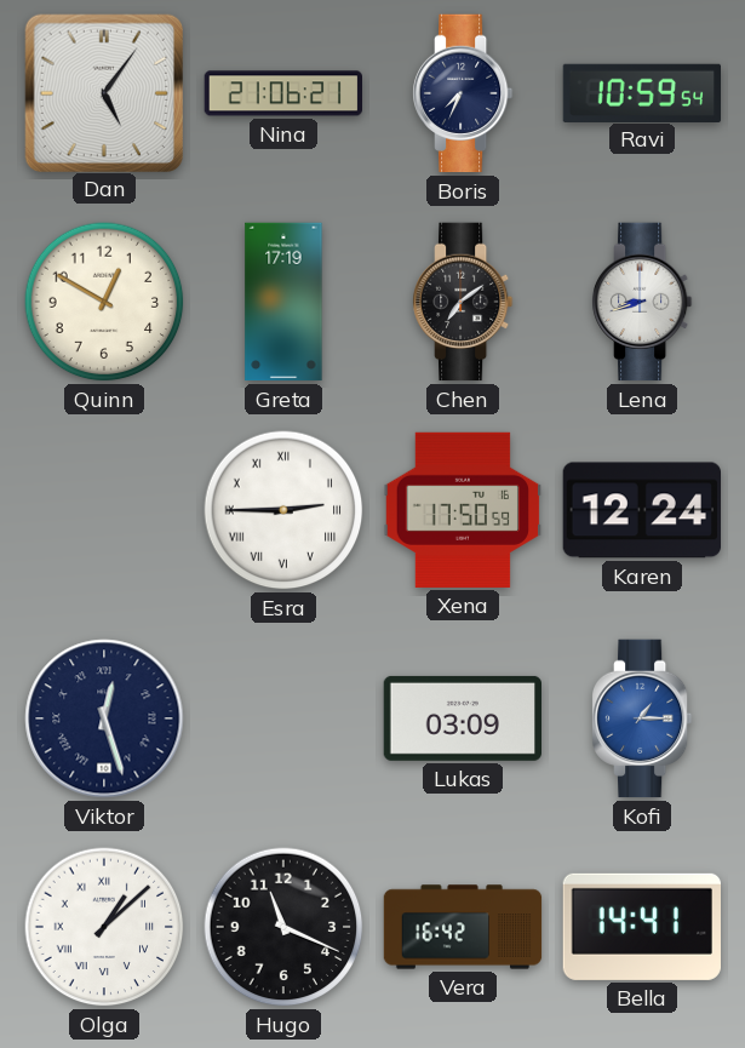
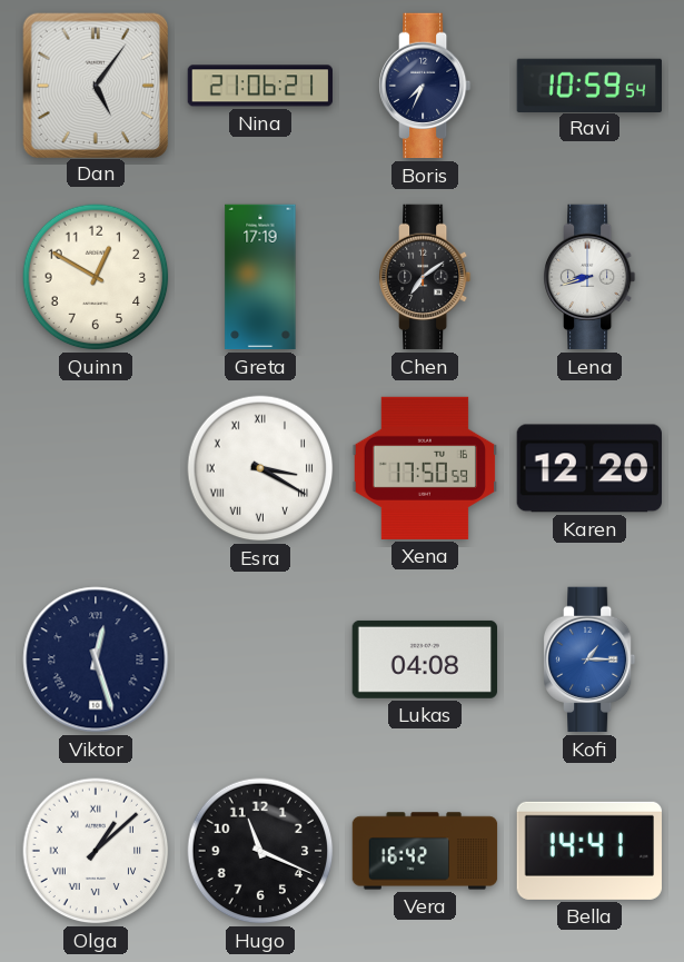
Esra: 2:45 -> 3:20
Karen: 12:24 -> 12:20
Lukas: 03:09 -> 04:08
